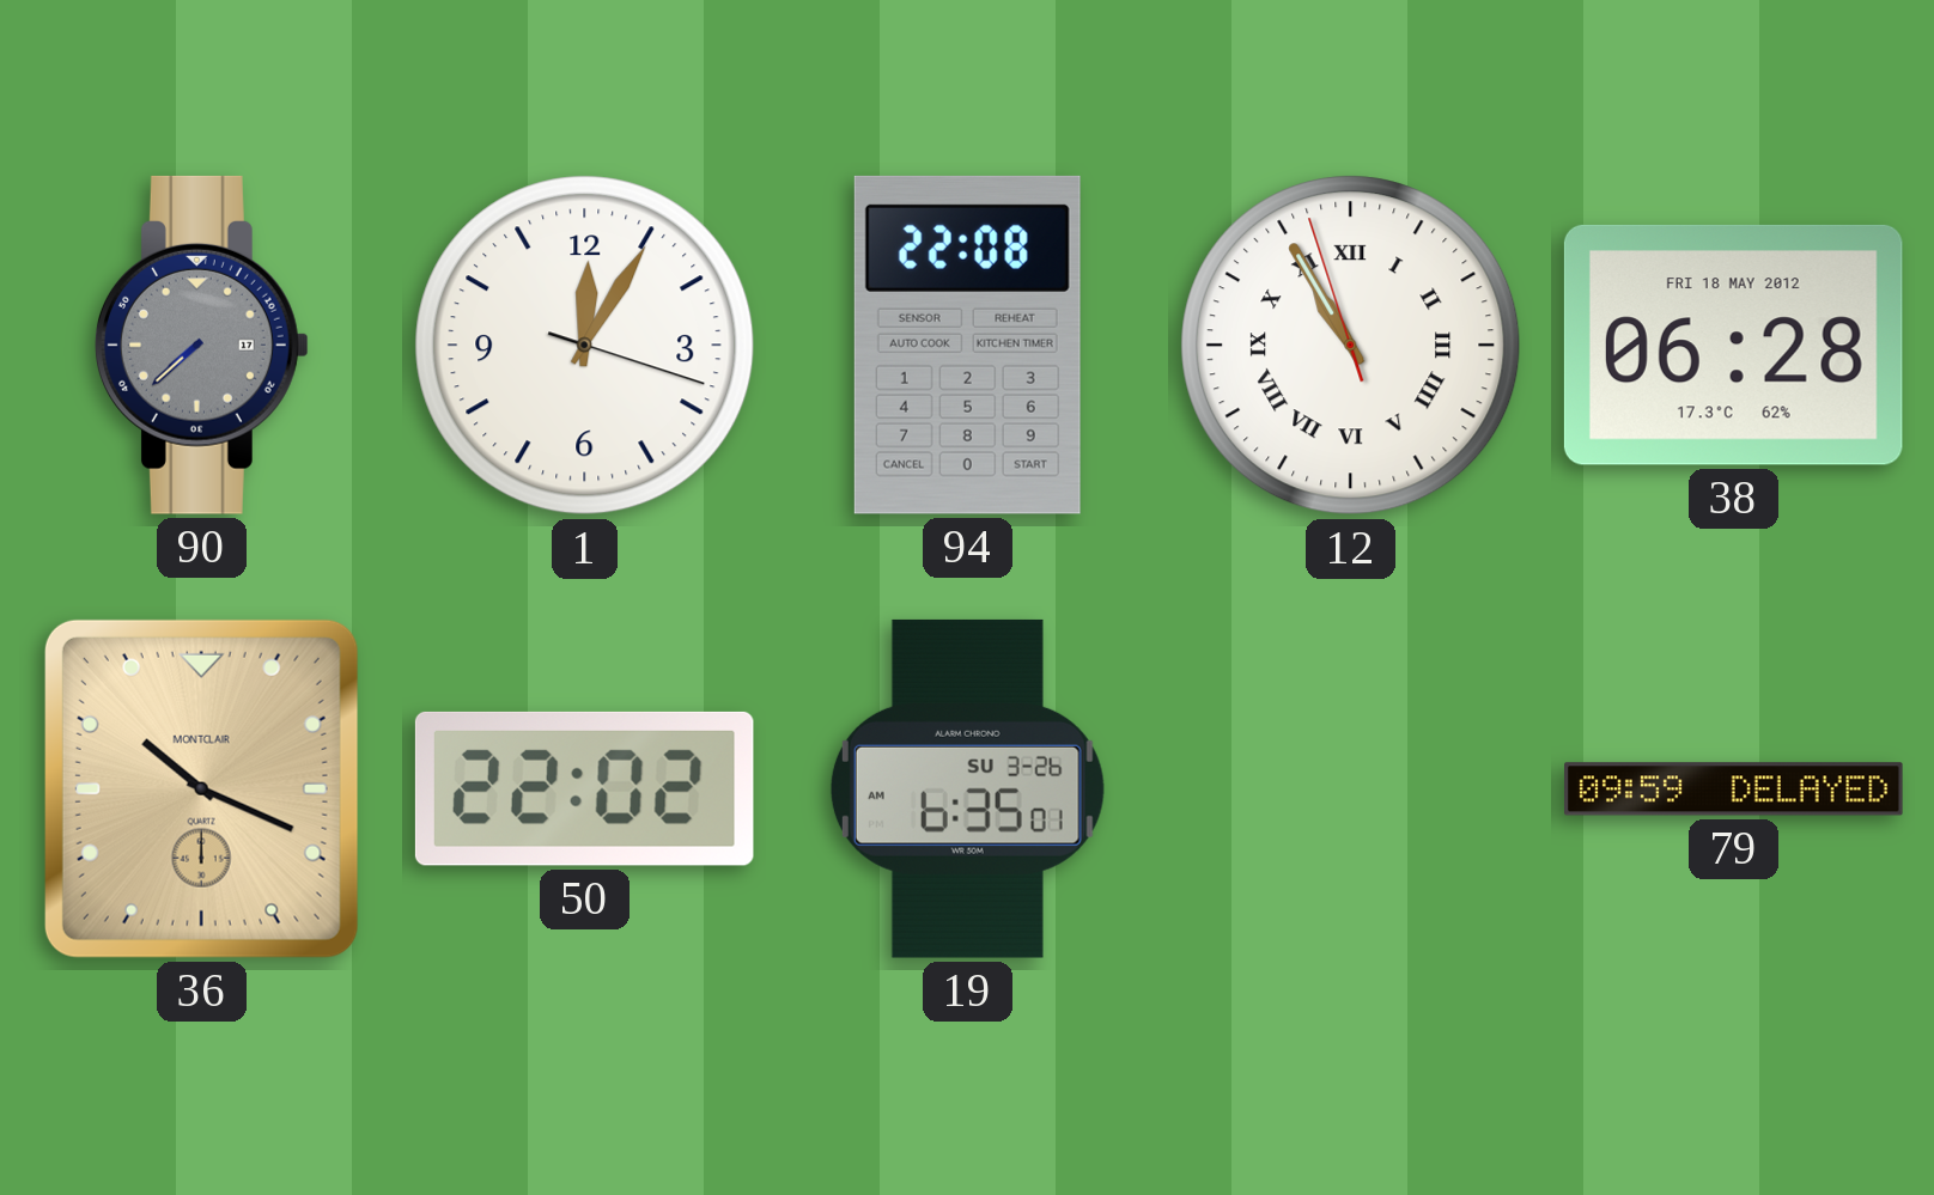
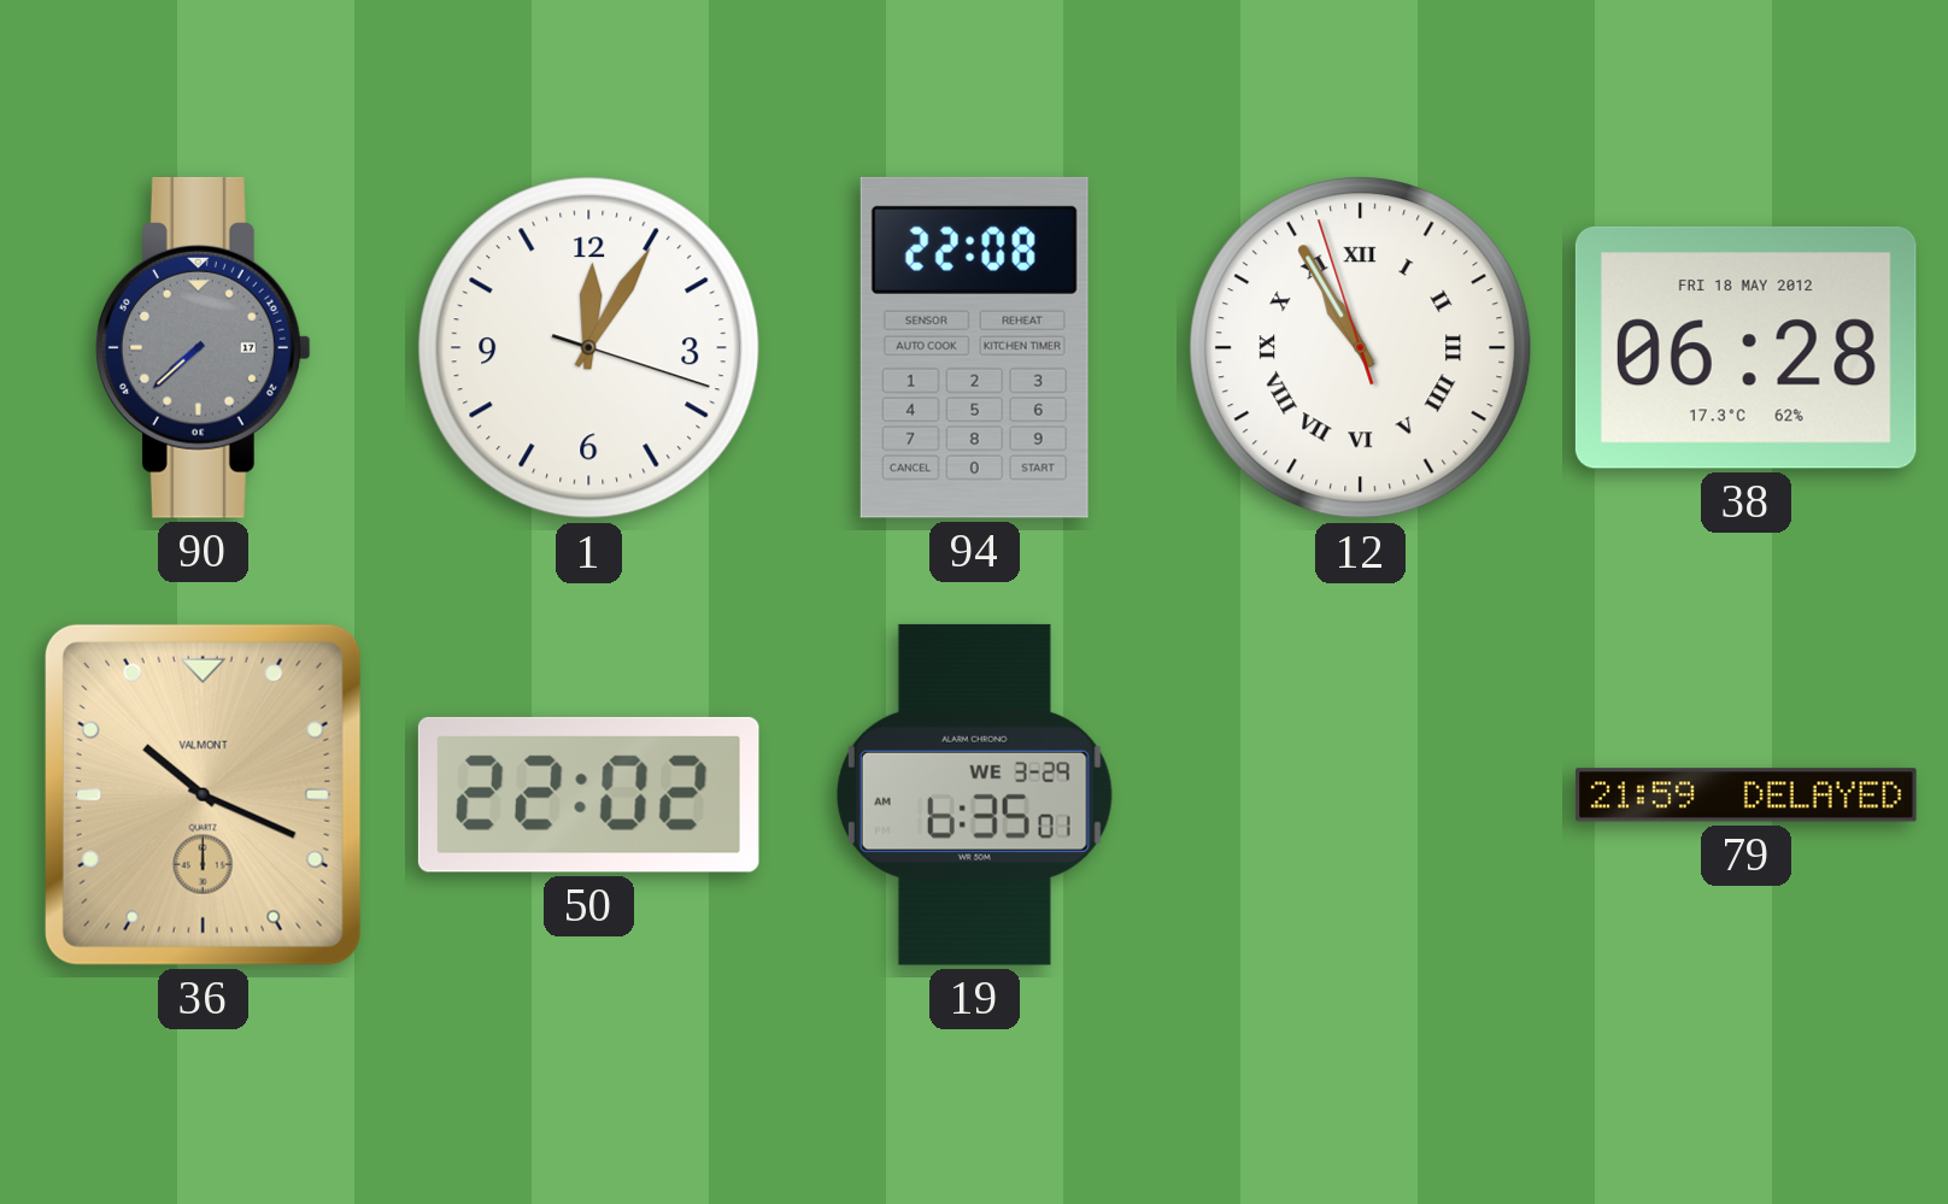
36 brand: MONTCLAIR -> VALMONT
19 date: SU 3-26 -> WE 3-29
79: 09:59 -> 21:59
